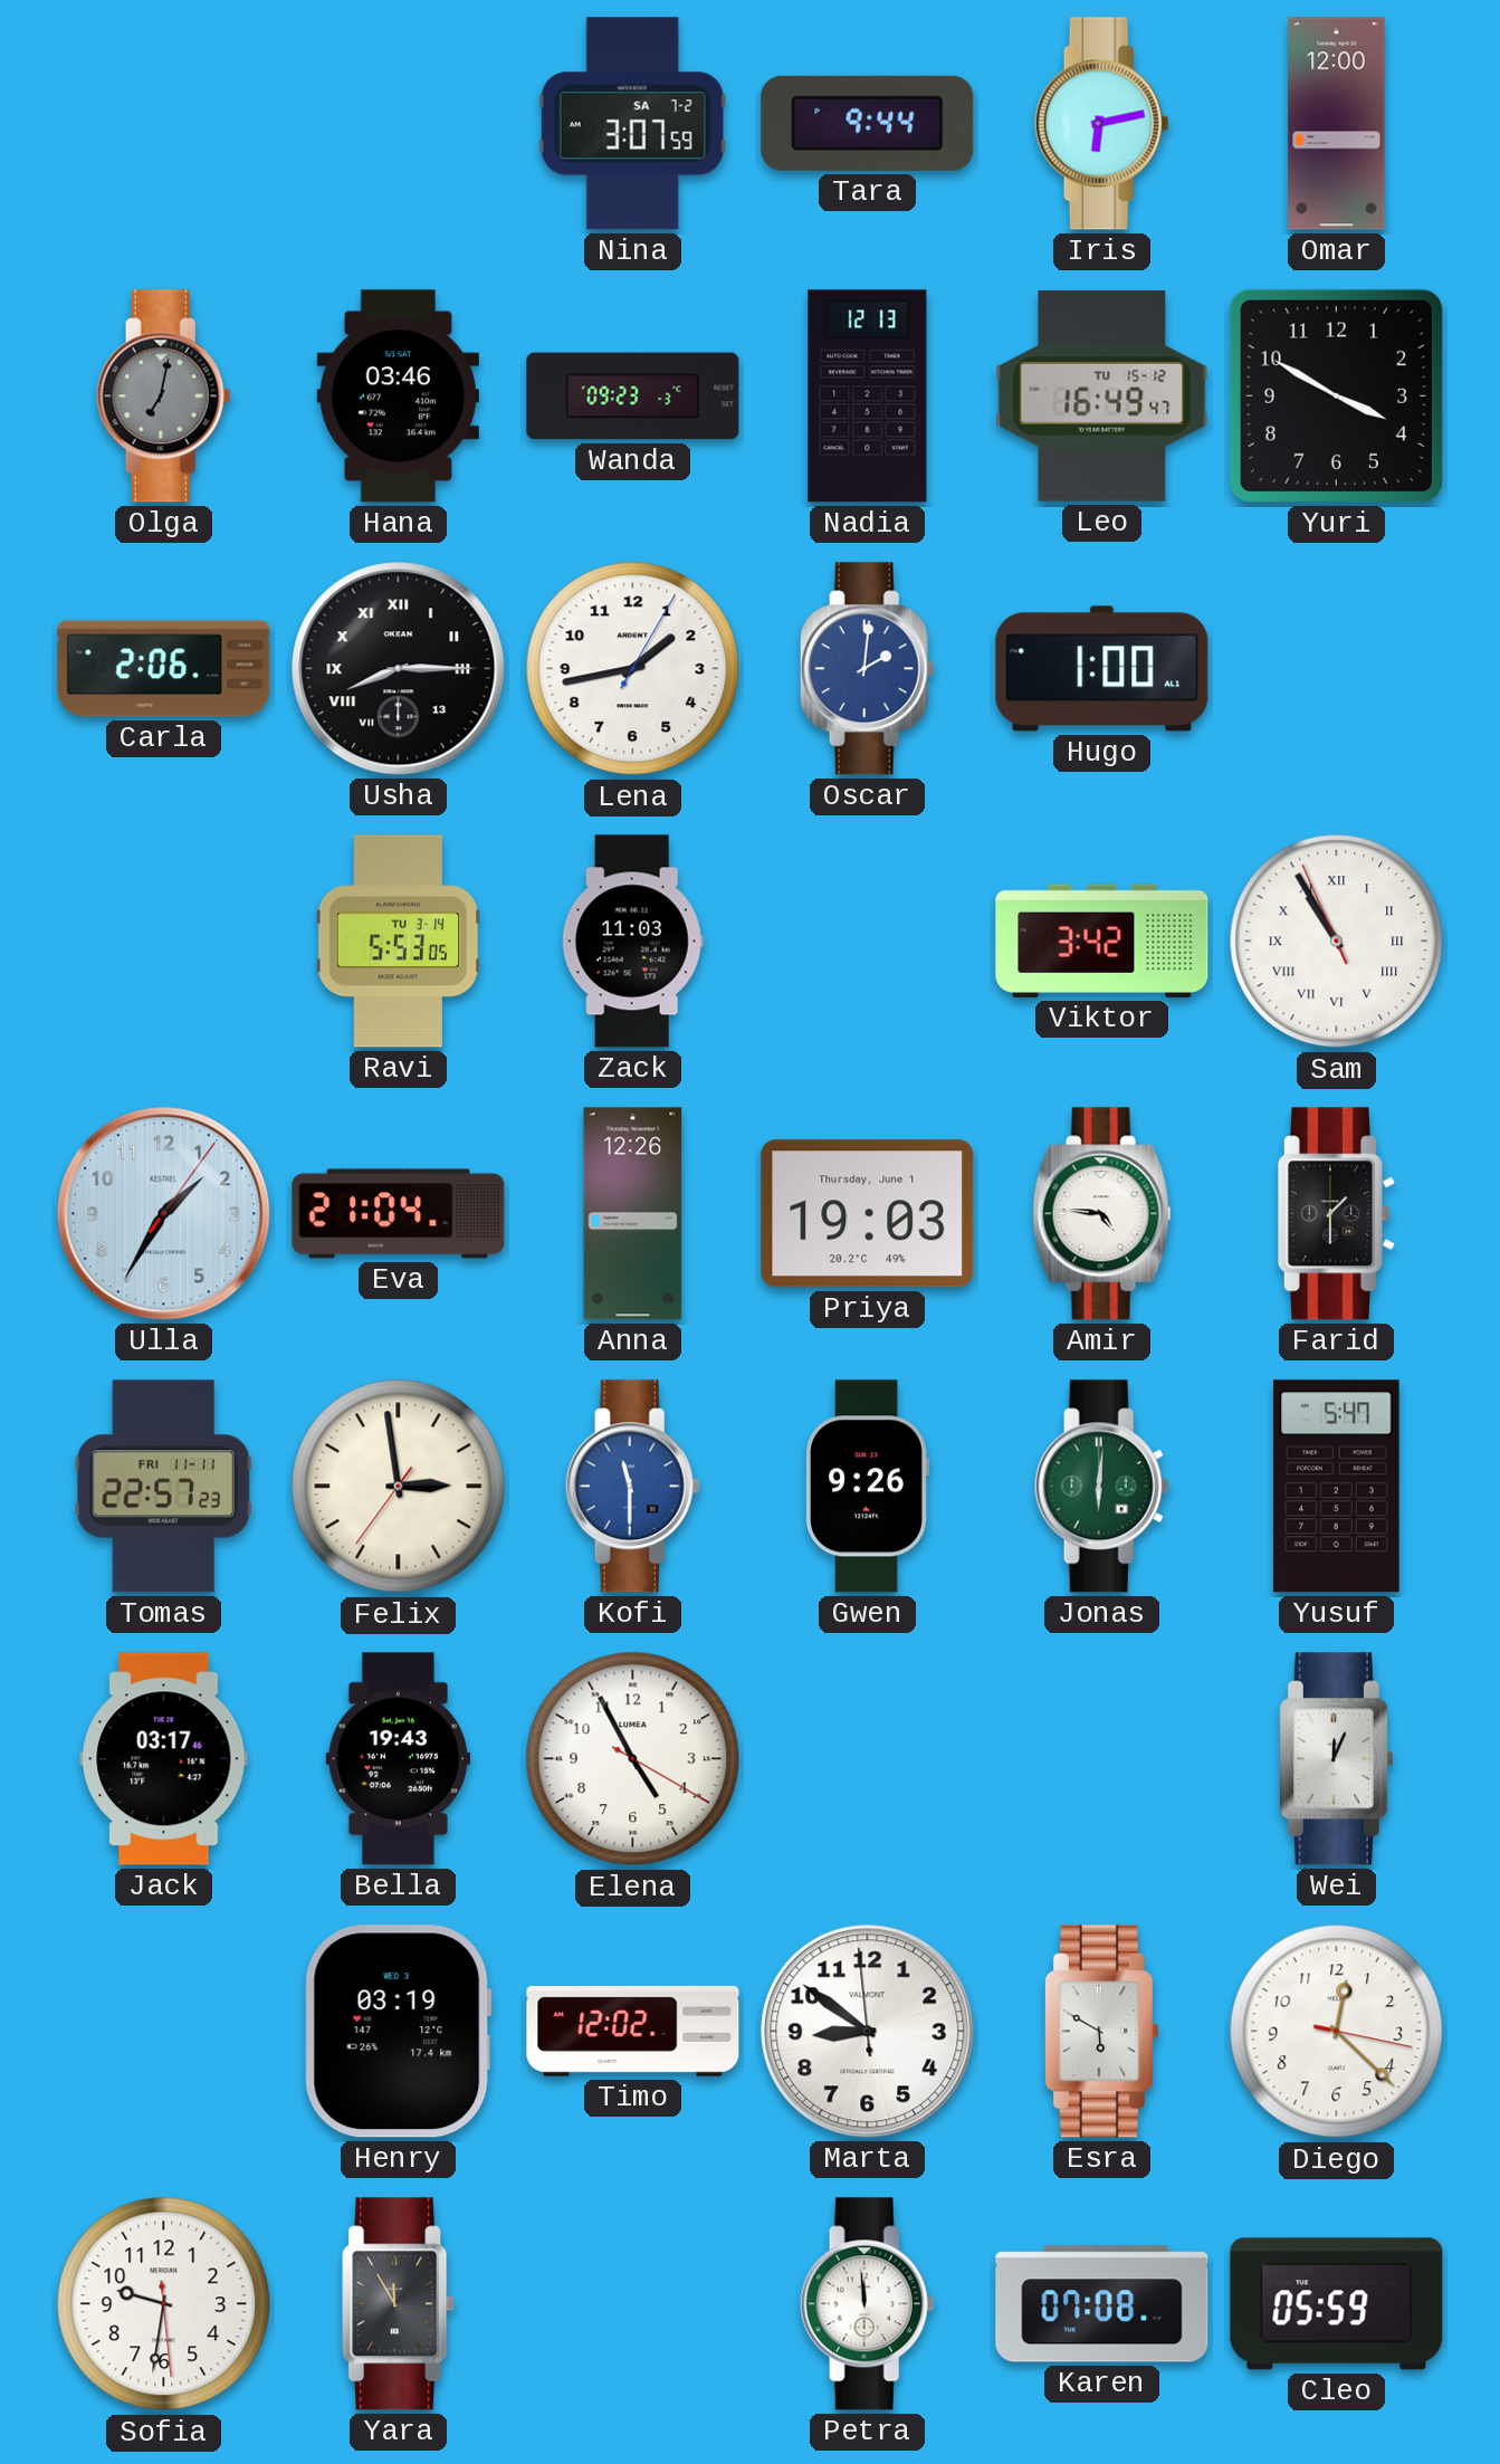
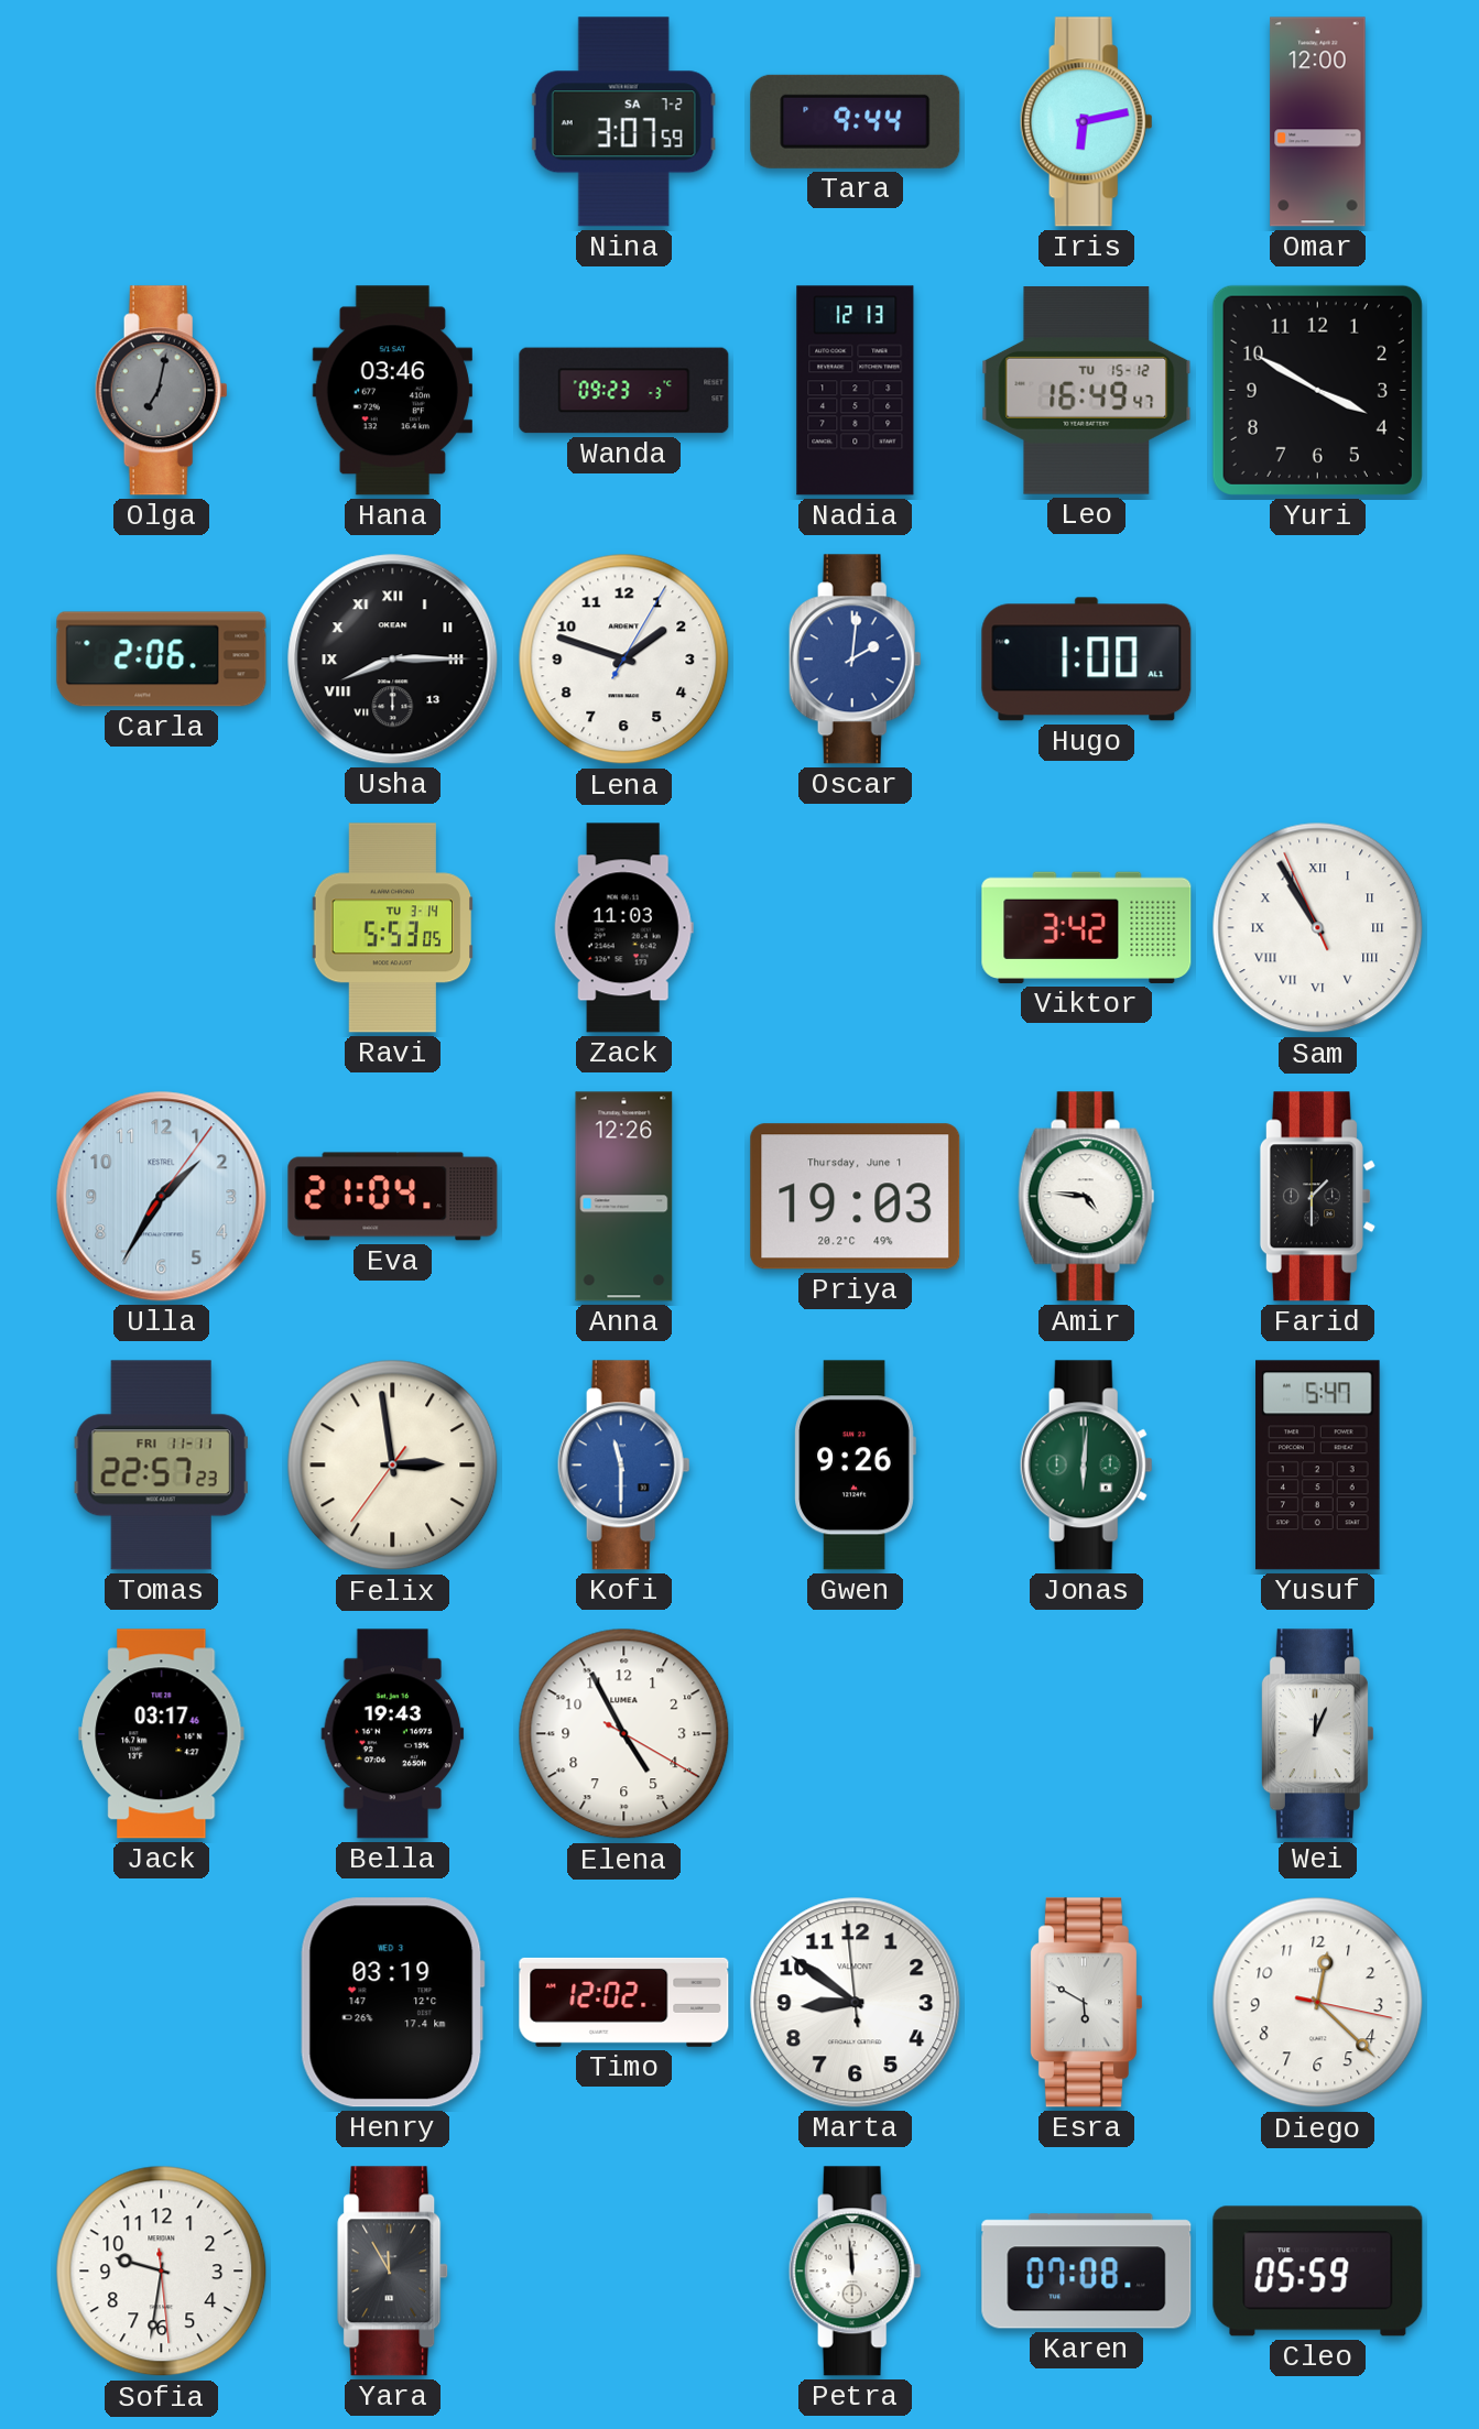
Lena: 1:43 -> 1:48
